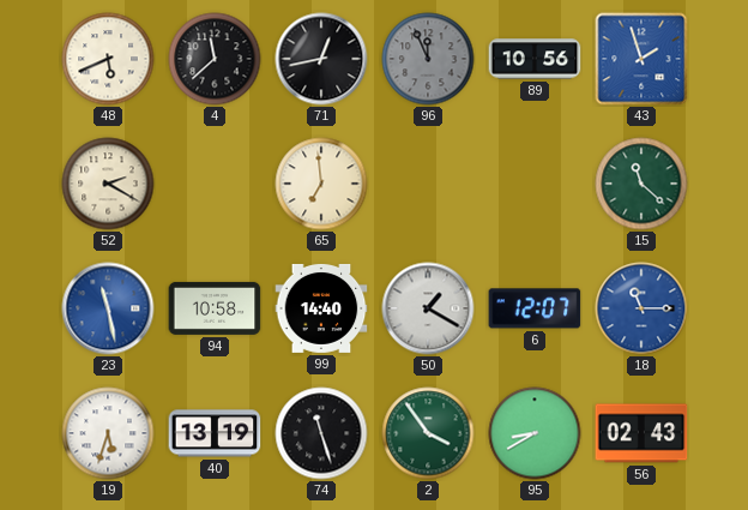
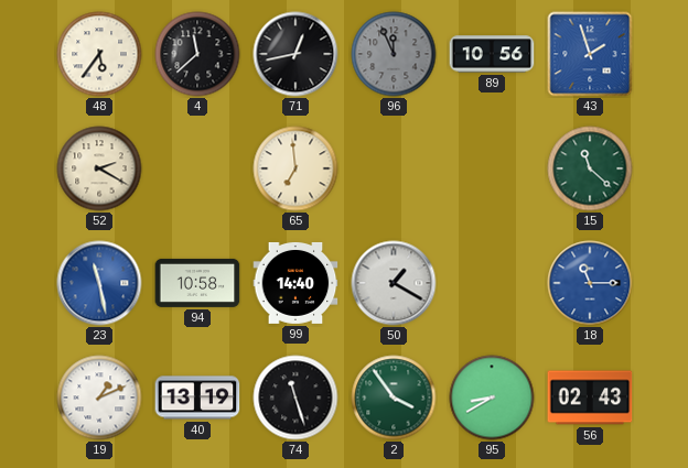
48: 5:41 -> 5:36
6: 12:07 -> none
19: 5:33 -> 1:11
